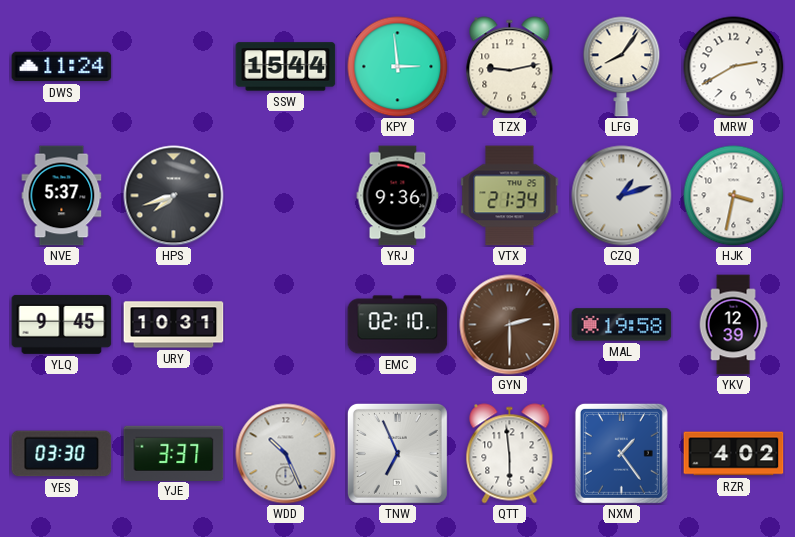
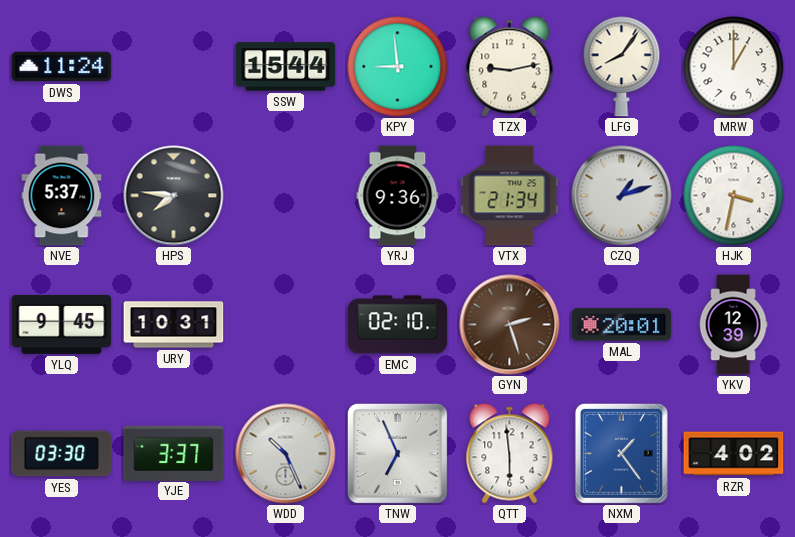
KPY: 2:59 -> 8:59
MRW: 2:40 -> 1:00
HPS: 7:42 -> 7:46
GYN: 2:30 -> 2:27
MAL: 19:58 -> 20:01
